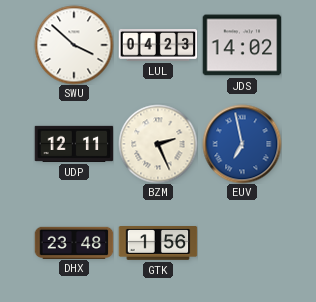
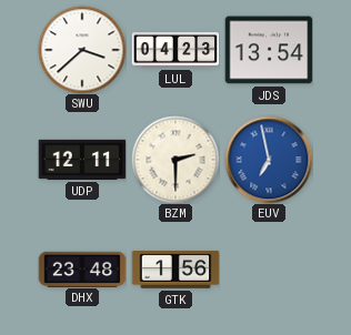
SWU: 3:52 -> 3:38
JDS: 14:02 -> 13:54
BZM: 2:26 -> 2:30
